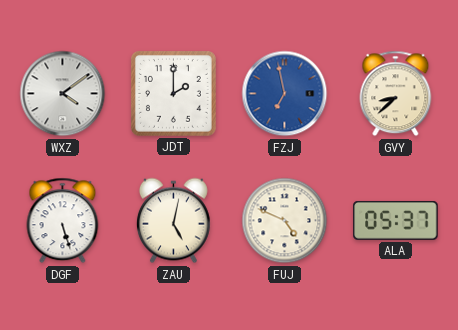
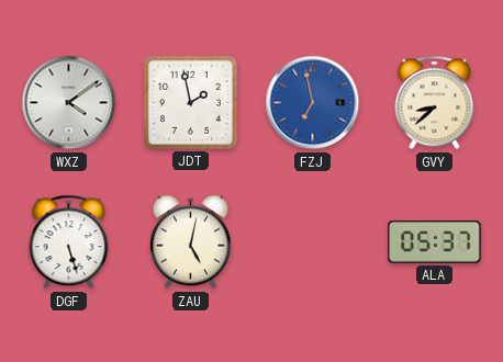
JDT: 2:00 -> 1:58
FUJ: 4:49 -> none
